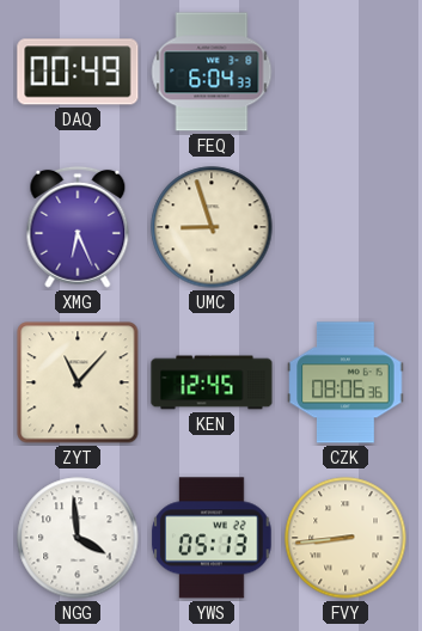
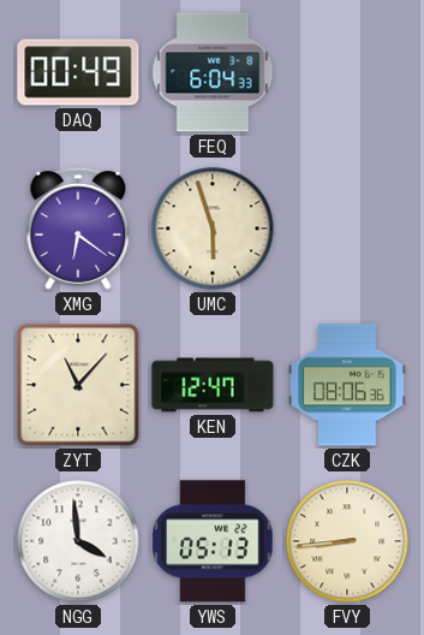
XMG: 6:26 -> 6:21
UMC: 8:57 -> 5:57
KEN: 12:45 -> 12:47
